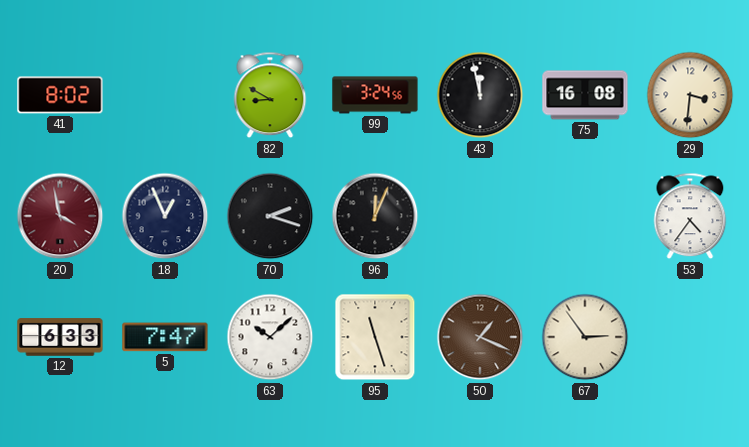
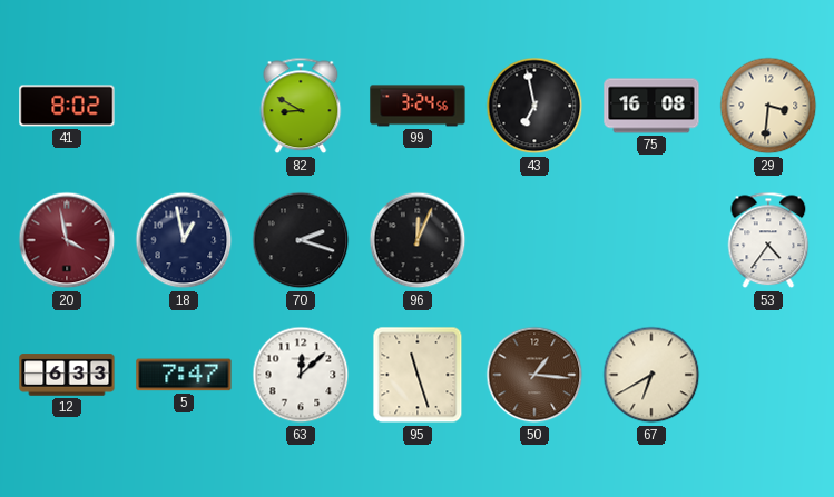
43: 11:58 -> 6:58
18: 12:56 -> 12:58
63: 10:08 -> 12:08
50: 1:19 -> 1:16
67: 2:54 -> 6:40
